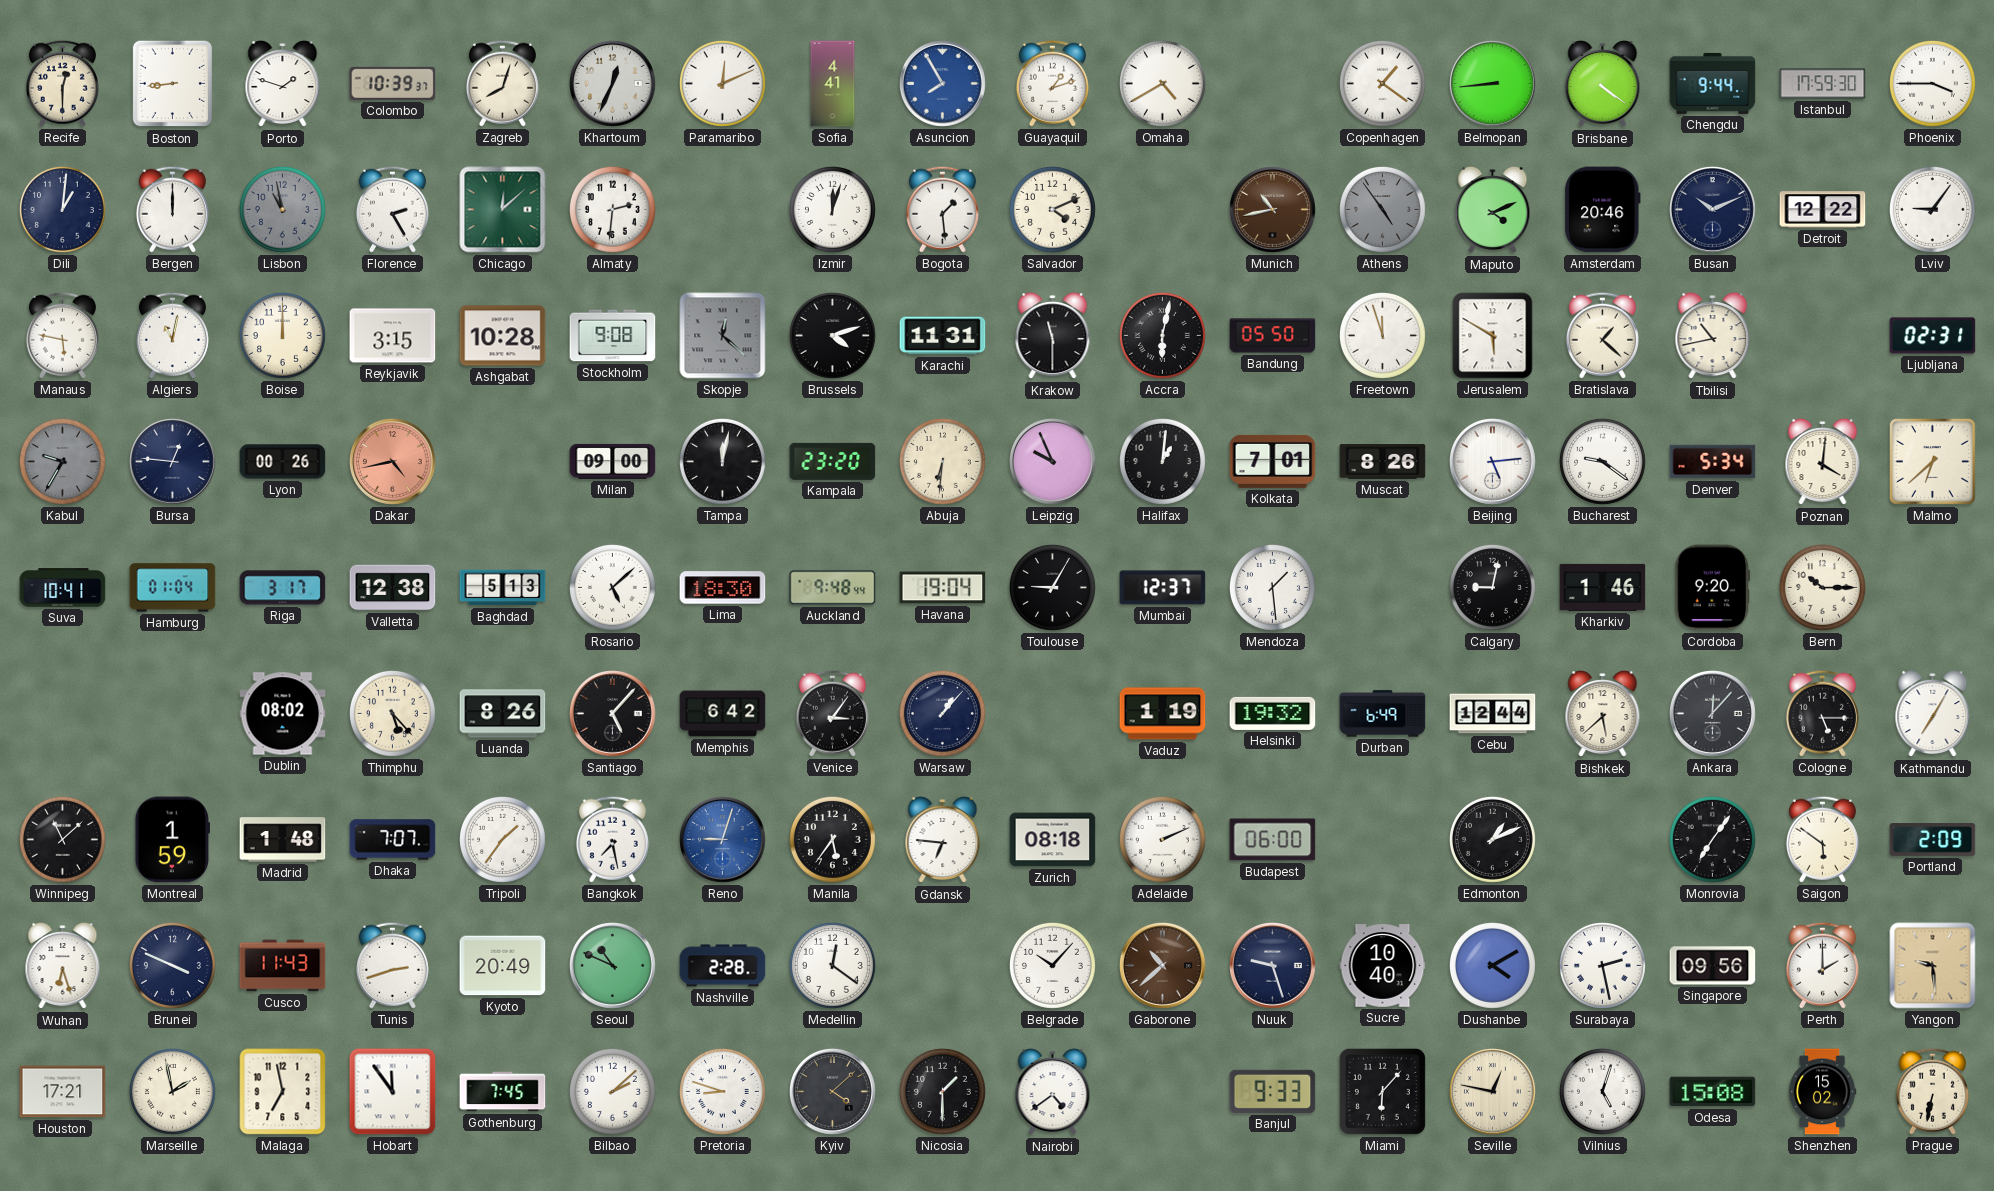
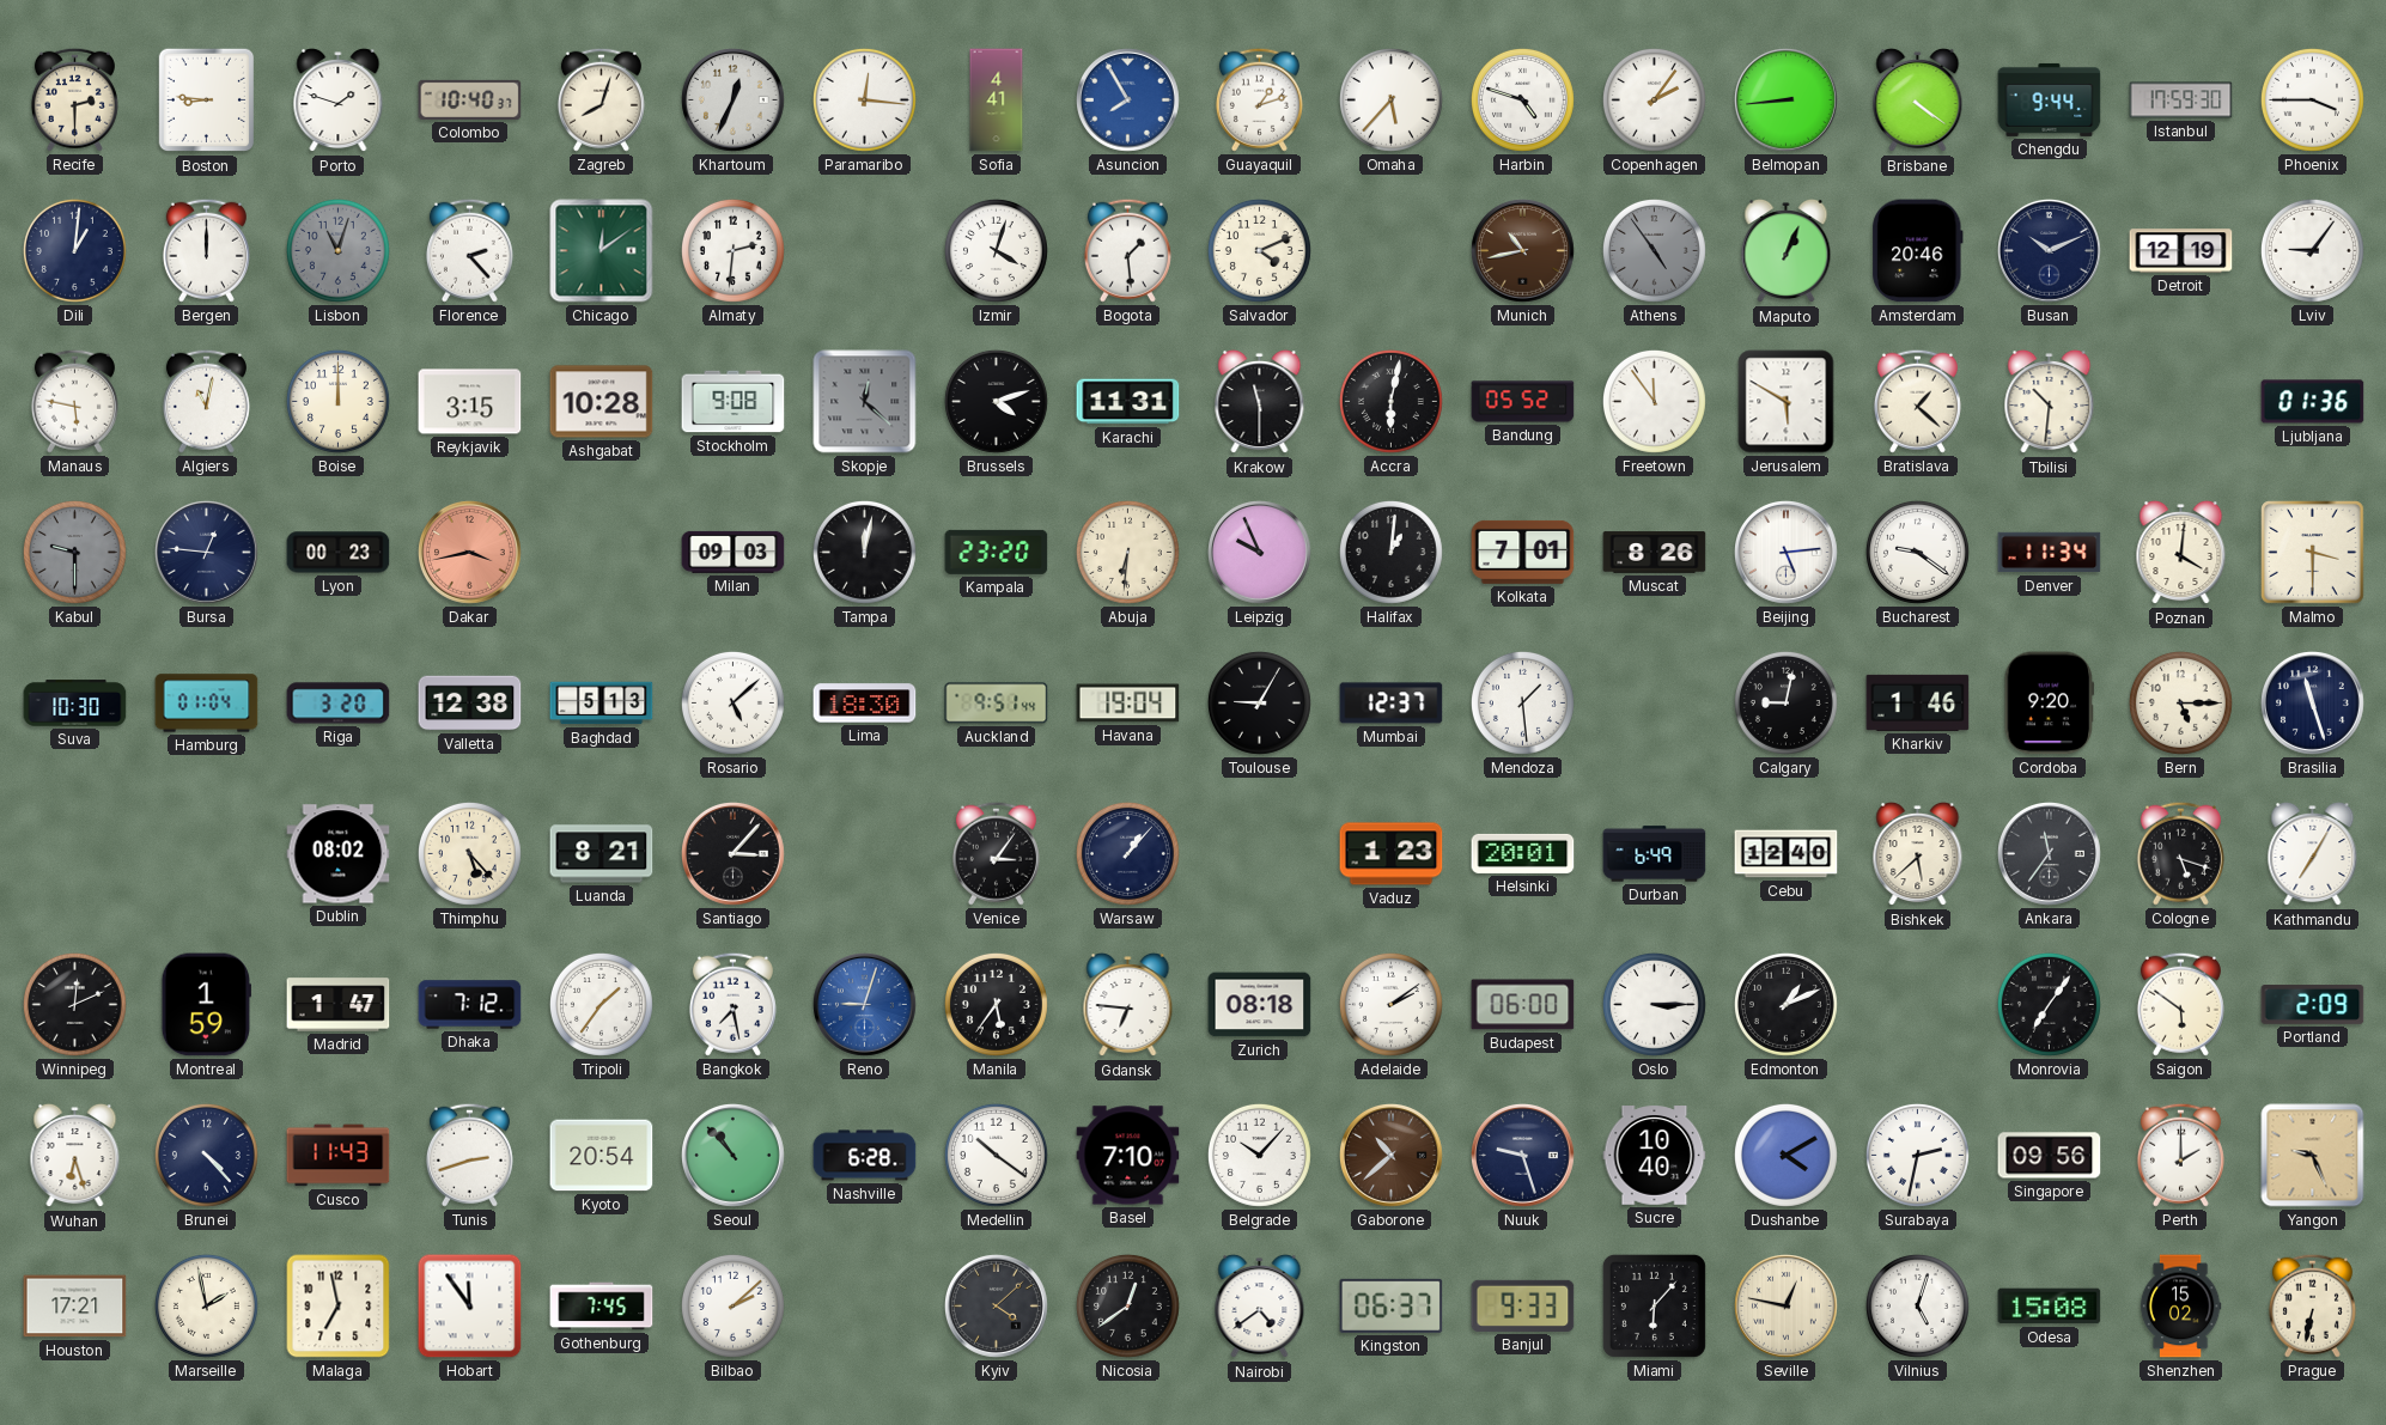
Recife: 12:30 -> 2:30
Boston: 8:44 -> 8:46
Colombo: 10:39 -> 10:40
Paramaribo: 12:11 -> 12:16
Omaha: 4:40 -> 5:37
Harbin: none -> 4:48
Copenhagen: 1:21 -> 2:06
Lisbon: 10:58 -> 11:03
Florence: 2:25 -> 2:23
Chicago: 12:08 -> 12:09
Izmir: 12:03 -> 4:03
Maputo: 4:11 -> 1:04
Detroit: 12:22 -> 12:19
Bandung: 05:50 -> 05:52
Freetown: 11:57 -> 11:54
Tbilisi: 10:43 -> 10:31
Ljubljana: 02:31 -> 01:36
Kabul: 9:35 -> 9:30
Lyon: 00:26 -> 00:23
Dakar: 4:43 -> 3:43
Milan: 09:00 -> 09:03
Denver: 5:34 -> 11:34
Malmo: 6:38 -> 3:30
Suva: 10:41 -> 10:30
Riga: 3:17 -> 3:20
Auckland: 9:48 -> 9:51
Bern: 10:15 -> 5:15
Brasilia: none -> 11:27
Luanda: 8:26 -> 8:21
Santiago: 5:07 -> 3:07
Memphis: 6:42 -> none
Vaduz: 1:19 -> 1:23
Helsinki: 19:32 -> 20:01
Cebu: 12:44 -> 12:40
Ankara: 12:07 -> 11:36
Cologne: 5:15 -> 5:18
Winnipeg: 11:08 -> 12:11
Madrid: 1:48 -> 1:47
Dhaka: 7:07 -> 7:12
Adelaide: 2:11 -> 2:09
Oslo: none -> 3:15
Brunei: 3:49 -> 4:23
Kyoto: 20:49 -> 20:54
Seoul: 10:49 -> 10:53
Nashville: 2:28 -> 6:28
Medellin: 12:21 -> 10:21
Basel: none -> 7:10
Surabaya: 2:28 -> 2:32
Yangon: 9:29 -> 9:26
Pretoria: 8:48 -> none
Nicosia: 1:30 -> 12:39
Kingston: none -> 06:37
